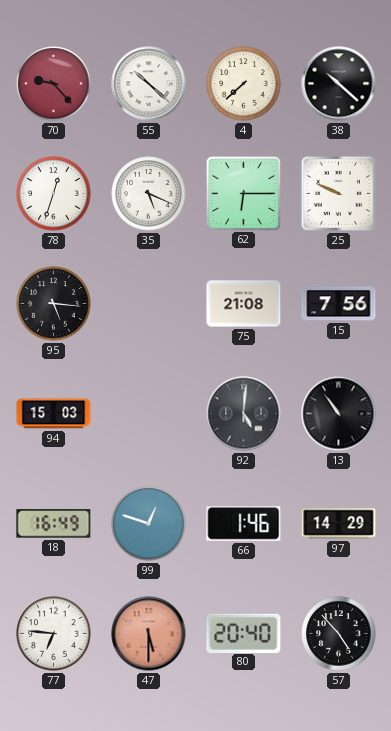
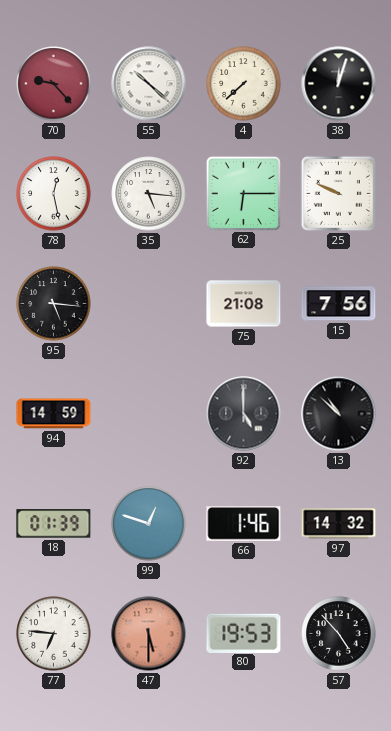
38: 10:22 -> 12:03
78: 12:33 -> 12:28
35: 5:19 -> 5:16
94: 15:03 -> 14:59
92: 5:01 -> 5:00
13: 10:54 -> 10:52
18: 16:49 -> 01:39
97: 14:29 -> 14:32
80: 20:40 -> 19:53
